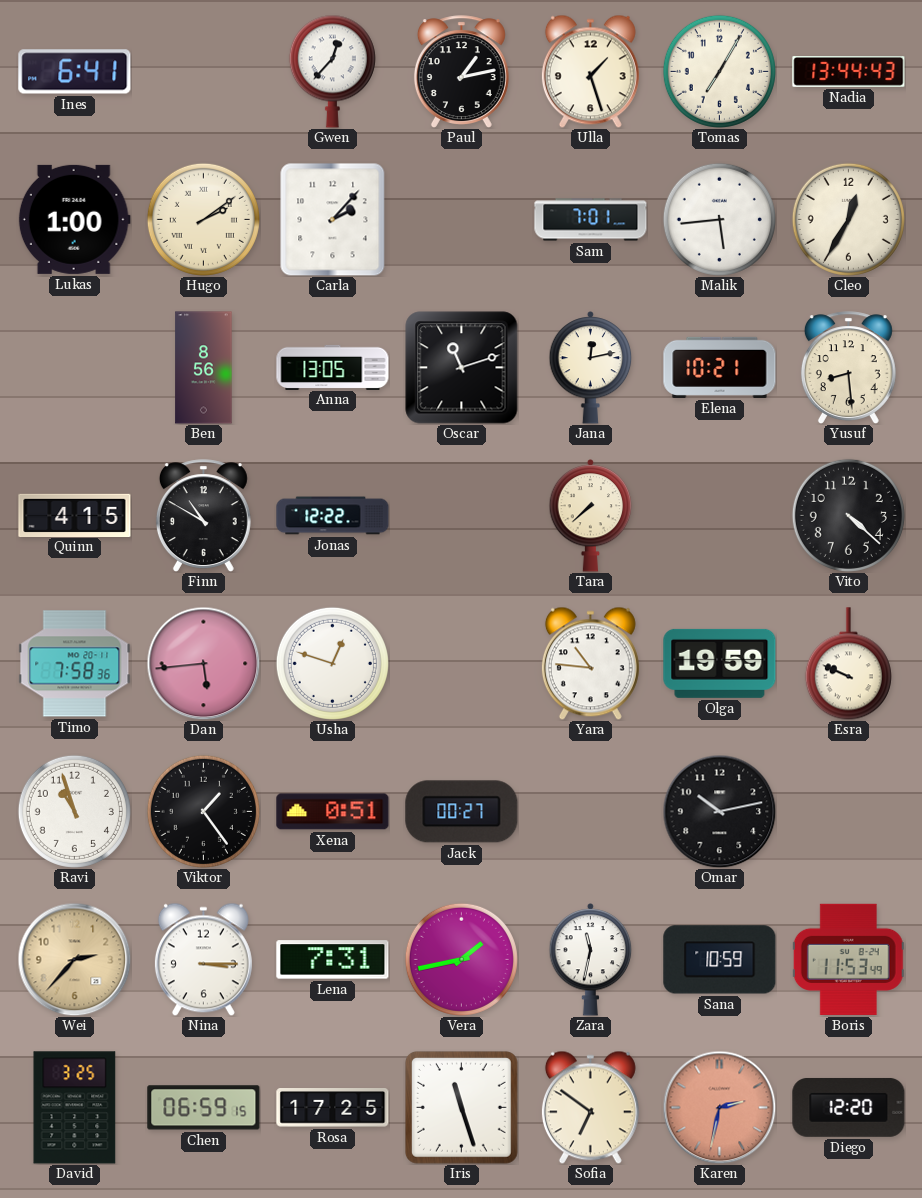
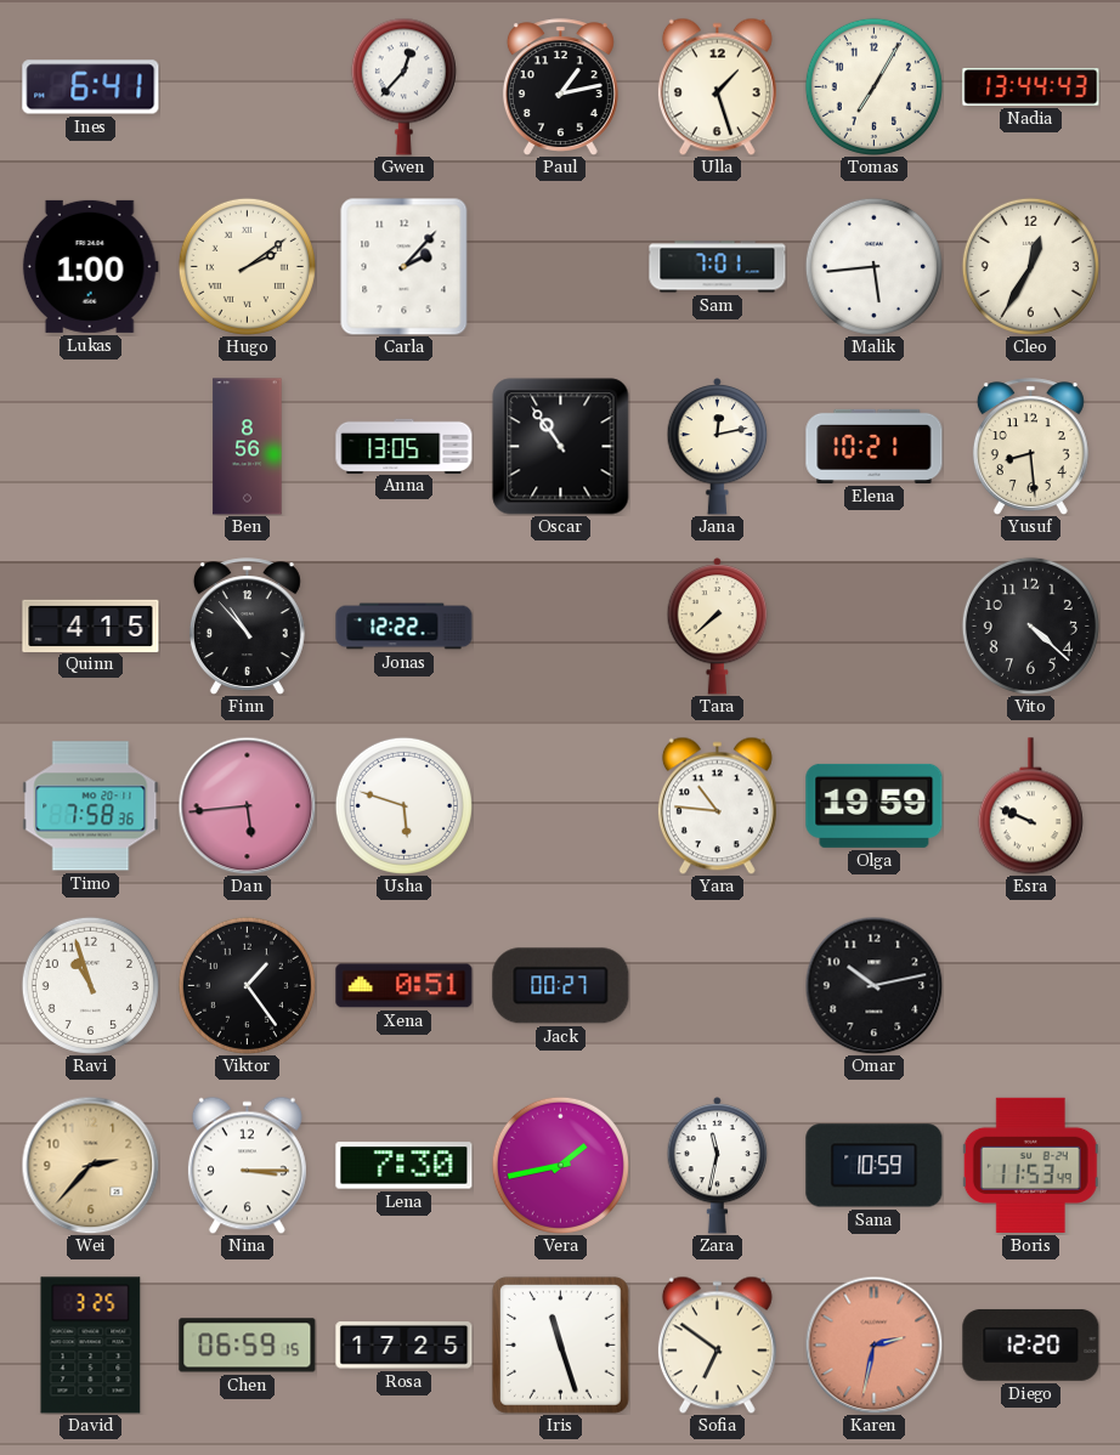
Oscar: 11:12 -> 10:54
Finn: 10:50 -> 10:53
Usha: 12:48 -> 5:48
Lena: 7:31 -> 7:30
